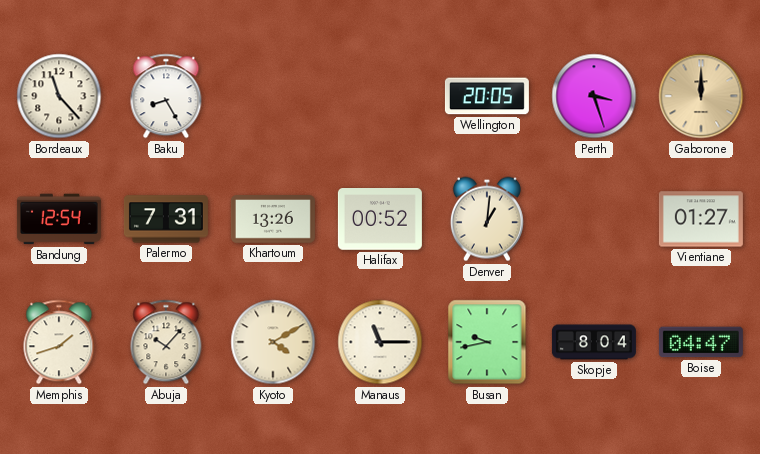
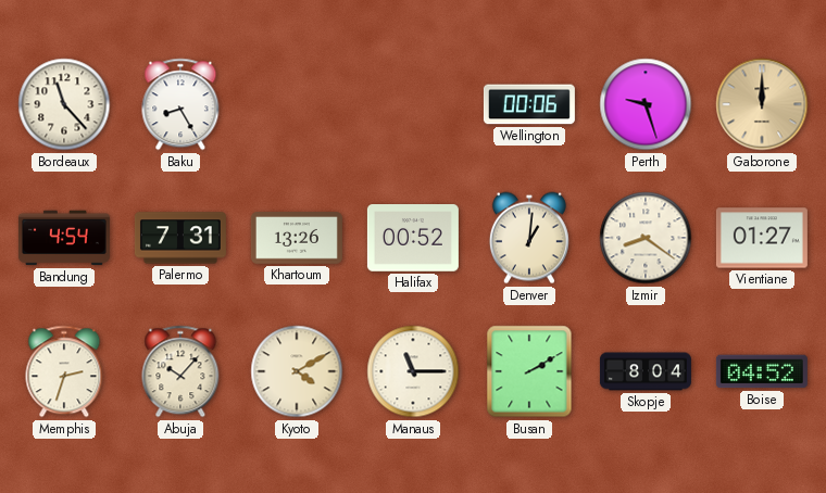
Wellington: 20:05 -> 00:06
Perth: 3:27 -> 9:27
Bandung: 12:54 -> 4:54
Izmir: none -> 8:21
Memphis: 1:42 -> 2:33
Busan: 9:43 -> 2:10
Boise: 04:47 -> 04:52
